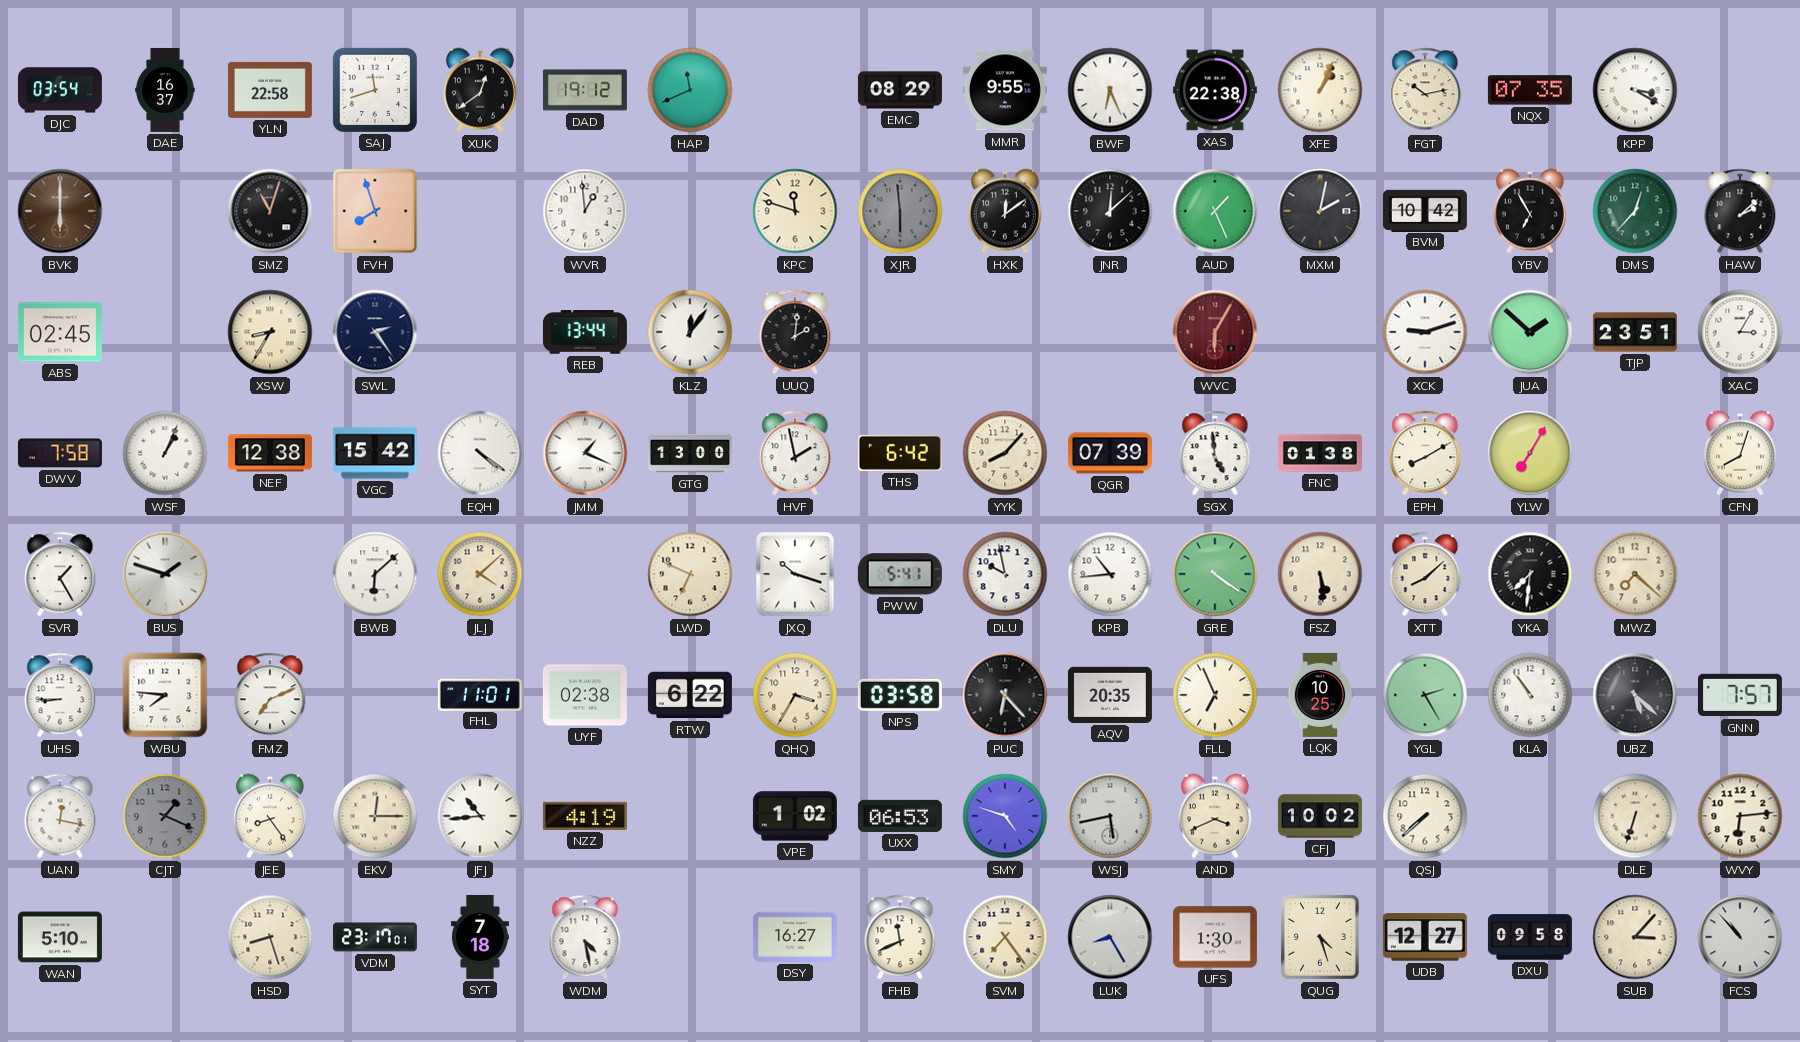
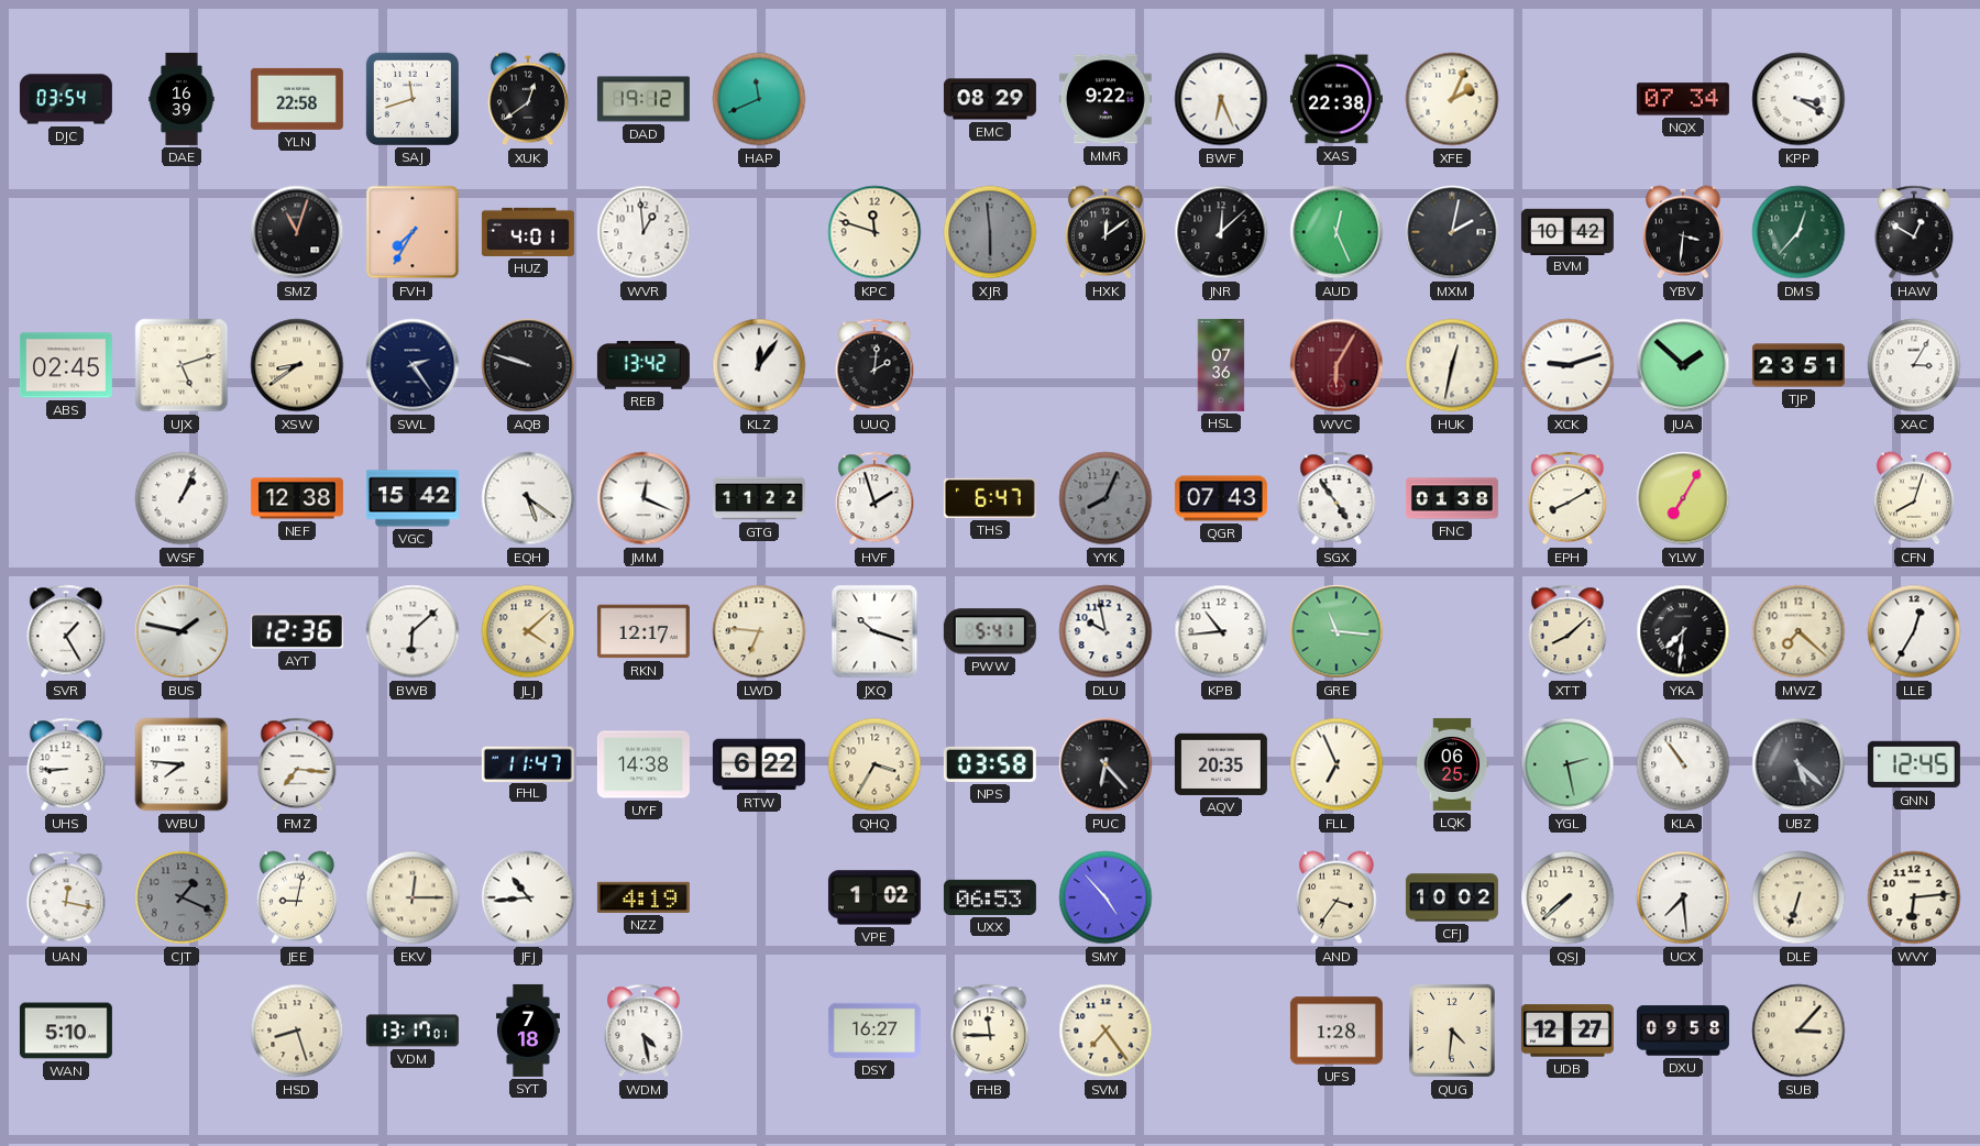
DAE: 16:37 -> 16:39
MMR: 9:55 -> 9:22
XFE: 1:04 -> 2:04
FGT: 10:13 -> none
NQX: 07:35 -> 07:34
BVK: 6:00 -> none
FVH: 7:57 -> 7:35
HUZ: none -> 4:01
AUD: 1:26 -> 12:26
YBV: 6:55 -> 3:31
HAW: 2:08 -> 12:50
UJX: none -> 5:12
XSW: 8:35 -> 8:39
AQB: none -> 9:48
REB: 13:44 -> 13:42
HSL: none -> 07:36
HUK: none -> 12:32
DWV: 7:58 -> none
EQH: 4:21 -> 5:21
JMM: 1:19 -> 12:19
GTG: 13:00 -> 11:22
HVF: 1:58 -> 1:57
THS: 6:42 -> 6:47
YYK: 8:07 -> 8:04
YYK dial: cream -> grey
QGR: 07:39 -> 07:43
SGX: 4:59 -> 4:54
BUS: 1:48 -> 1:47
AYT: none -> 12:36
RKN: none -> 12:17
LWD: 6:49 -> 6:46
GRE: 4:21 -> 11:16
FSZ: 5:29 -> none
LLE: none -> 12:35
FMZ: 7:11 -> 7:16
FHL: 11:01 -> 11:47
UYF: 02:38 -> 14:38
LQK: 10:25 -> 06:25
YGL: 2:25 -> 2:28
GNN: 7:57 -> 12:45
JEE: 8:24 -> 9:02
SMY: 4:48 -> 4:53
WSJ: 5:43 -> none
AND: 3:41 -> 3:36
UCX: none -> 7:29
VDM: 23:17 -> 13:17
FHB: 11:41 -> 11:45
LUK: 8:25 -> none
UFS: 1:30 -> 1:28
QUG: 4:27 -> 4:31
FCS: 10:53 -> none
